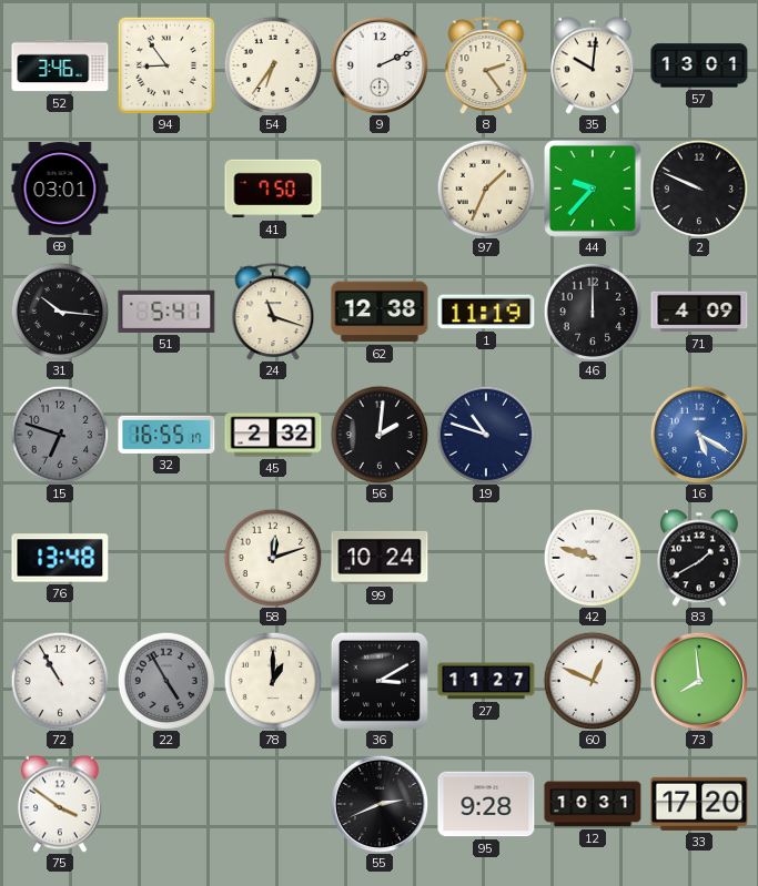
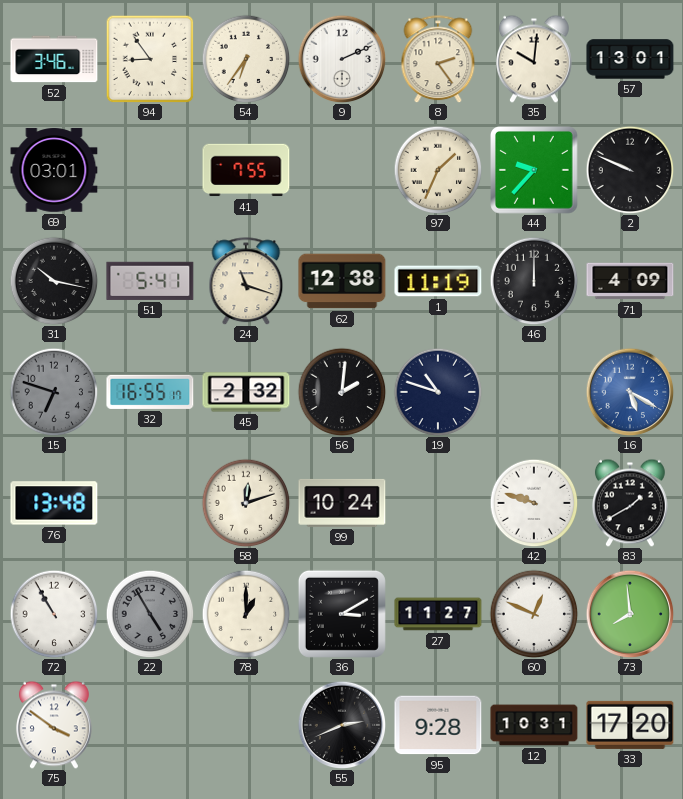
41: 7:50 -> 7:55
31: 10:16 -> 10:17
